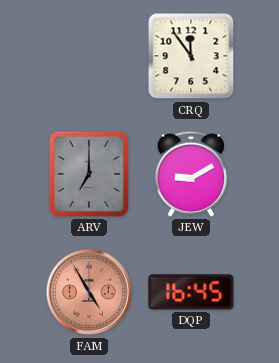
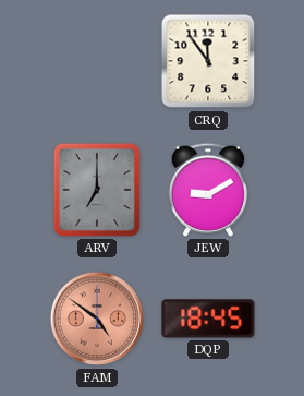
FAM: 4:55 -> 4:51
DQP: 16:45 -> 18:45
